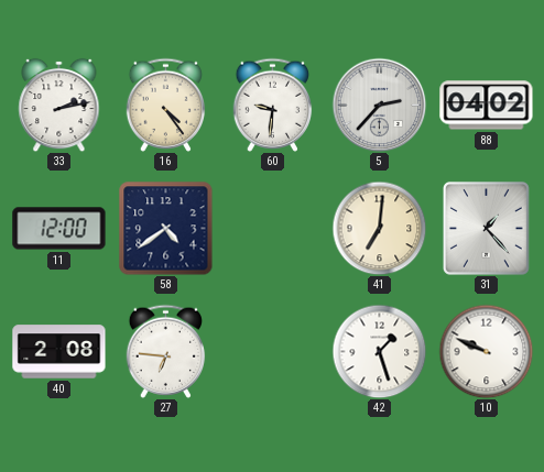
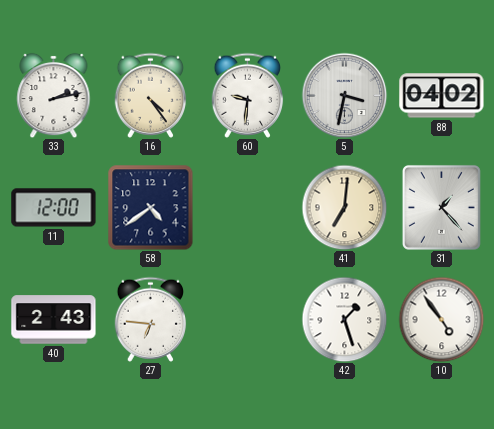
5: 2:37 -> 3:32
40: 2:08 -> 2:43
10: 9:49 -> 4:54
